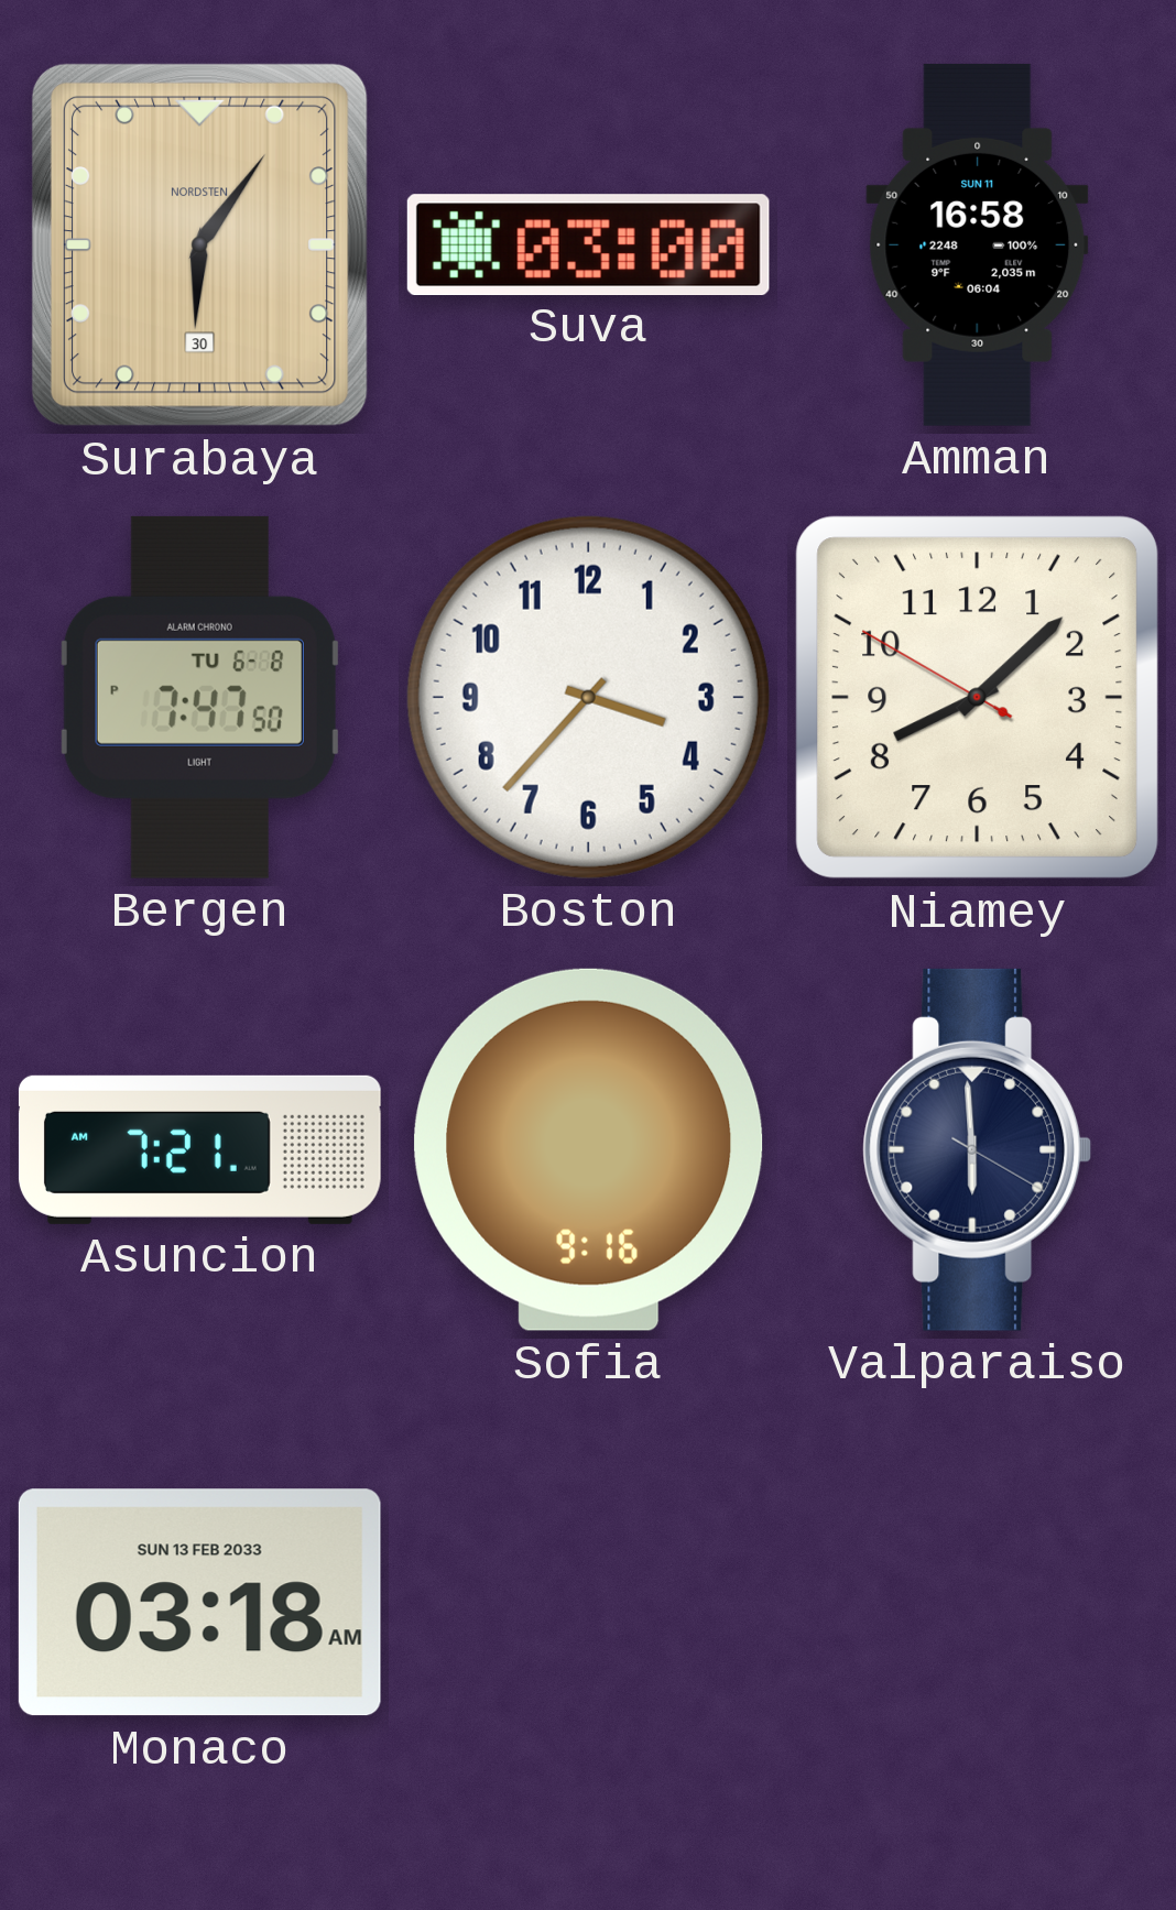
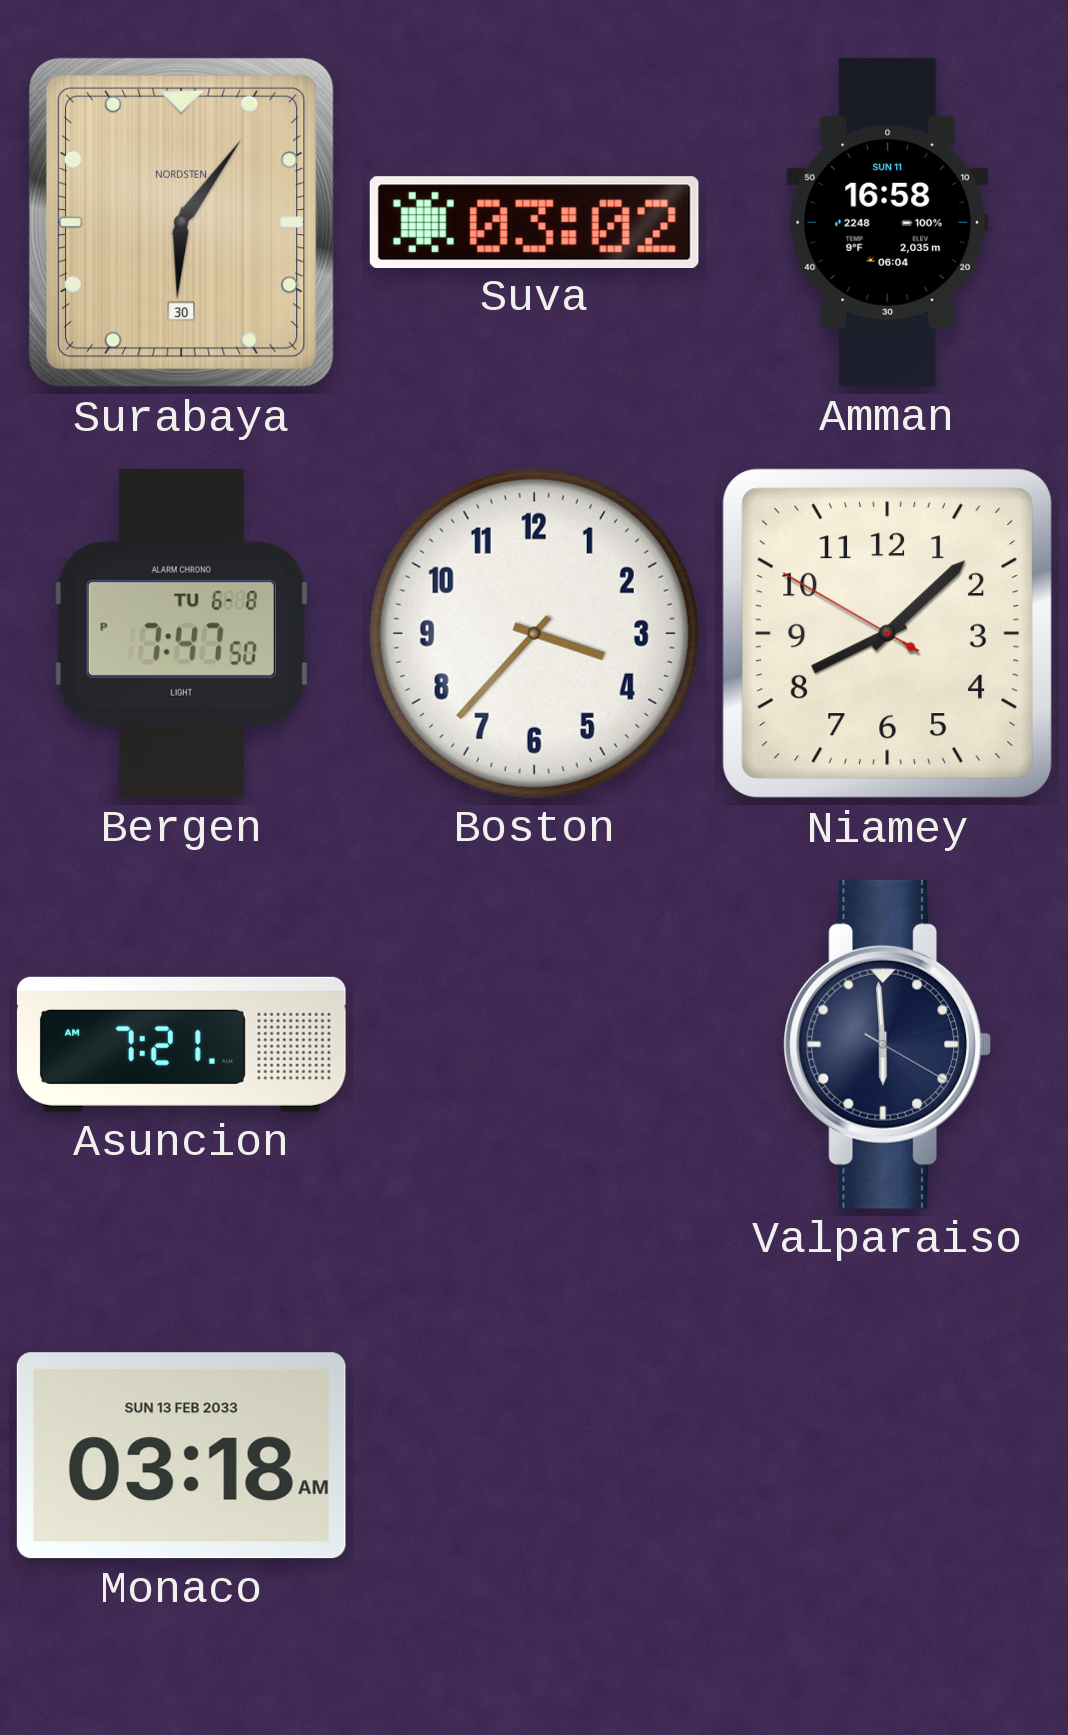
Suva: 03:00 -> 03:02
Sofia: 9:16 -> none
